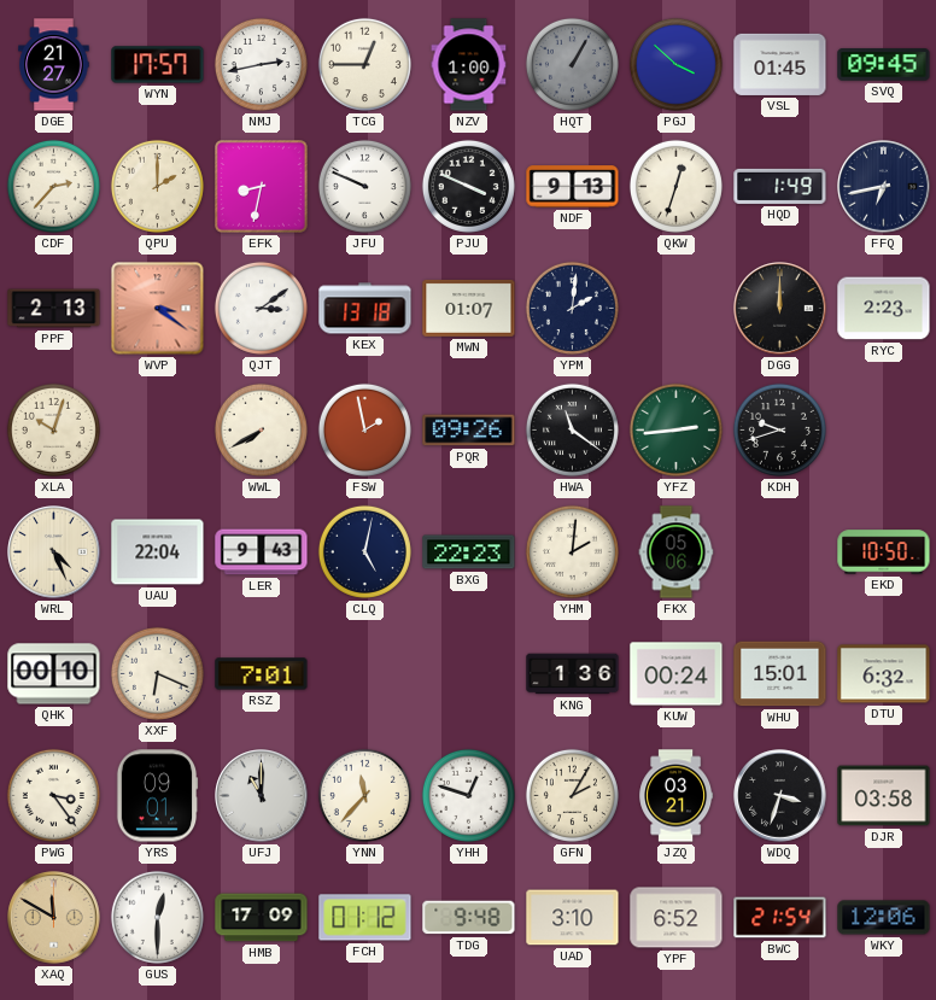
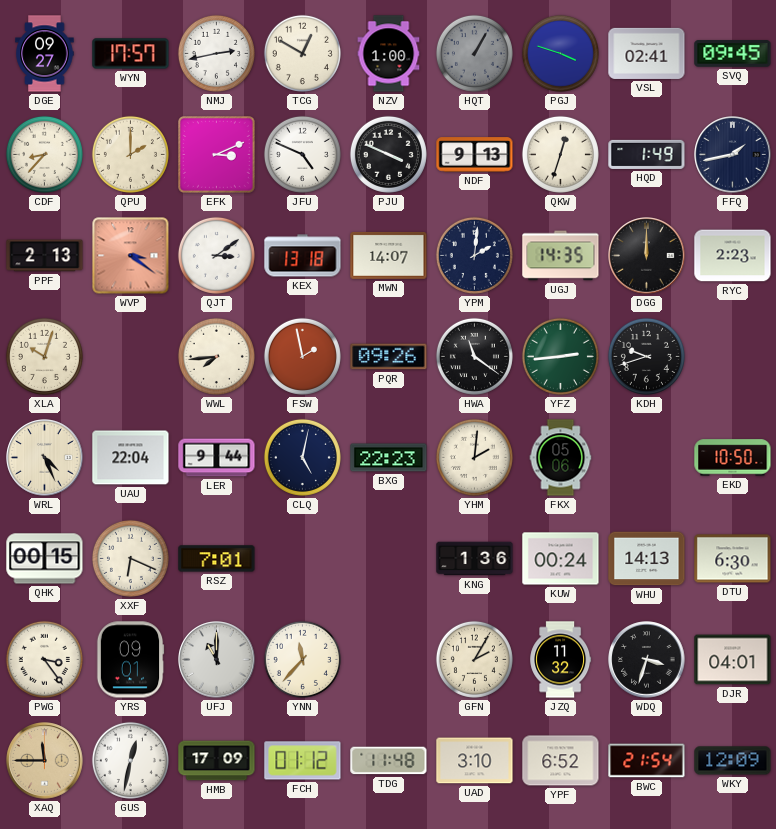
DGE: 21:27 -> 09:27
TCG: 12:45 -> 12:50
PGJ: 3:52 -> 3:48
VSL: 01:45 -> 02:41
CDF: 2:37 -> 8:37
EFK: 8:32 -> 3:11
JFU: 9:49 -> 4:49
FFQ: 6:43 -> 1:43
MWN: 01:07 -> 14:07
UGJ: none -> 14:35
WWL: 7:40 -> 7:44
LER: 9:43 -> 9:44
QHK: 00:10 -> 00:15
WHU: 15:01 -> 14:13
DTU: 6:32 -> 6:30
YHH: 12:48 -> none
JZQ: 03:21 -> 11:32
DJR: 03:58 -> 04:01
XAQ: 11:50 -> 11:45
GUS: 12:30 -> 12:32
TDG: 9:48 -> 11:48
WKY: 12:06 -> 12:09
